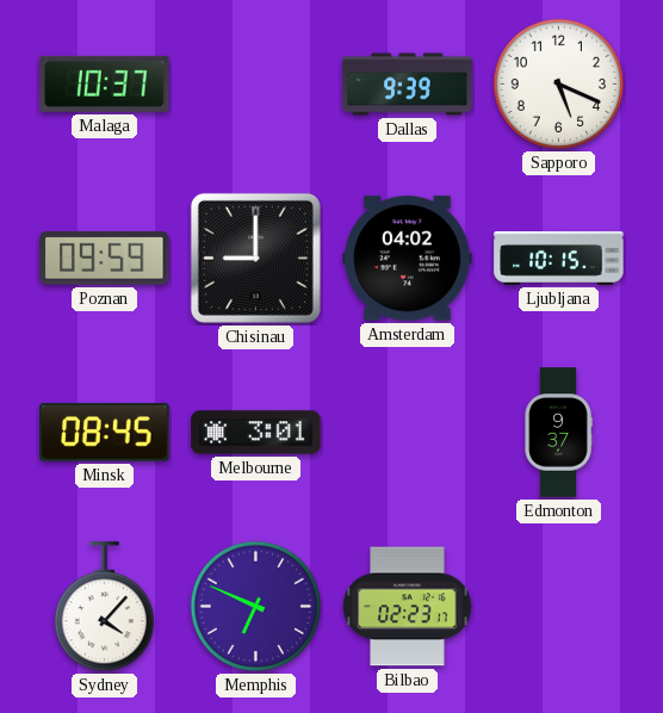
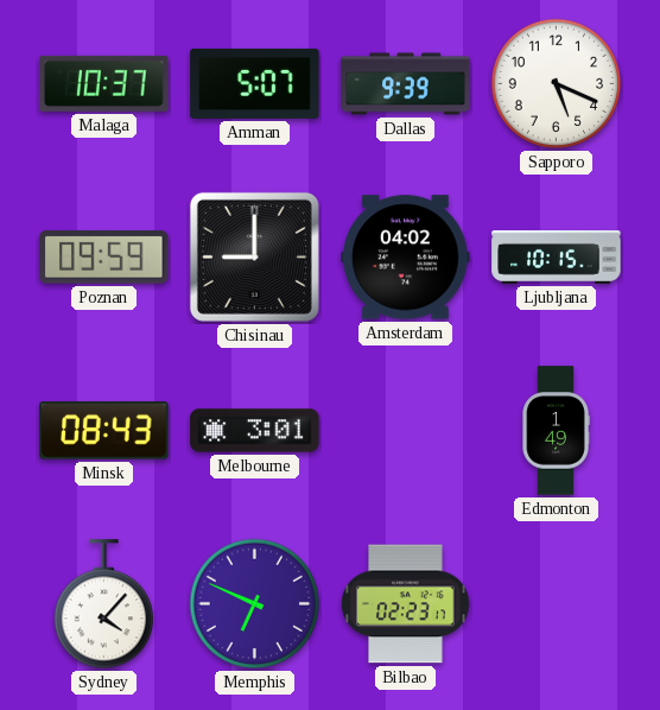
Amman: none -> 5:07
Minsk: 08:45 -> 08:43
Edmonton: 9:37 -> 1:49
